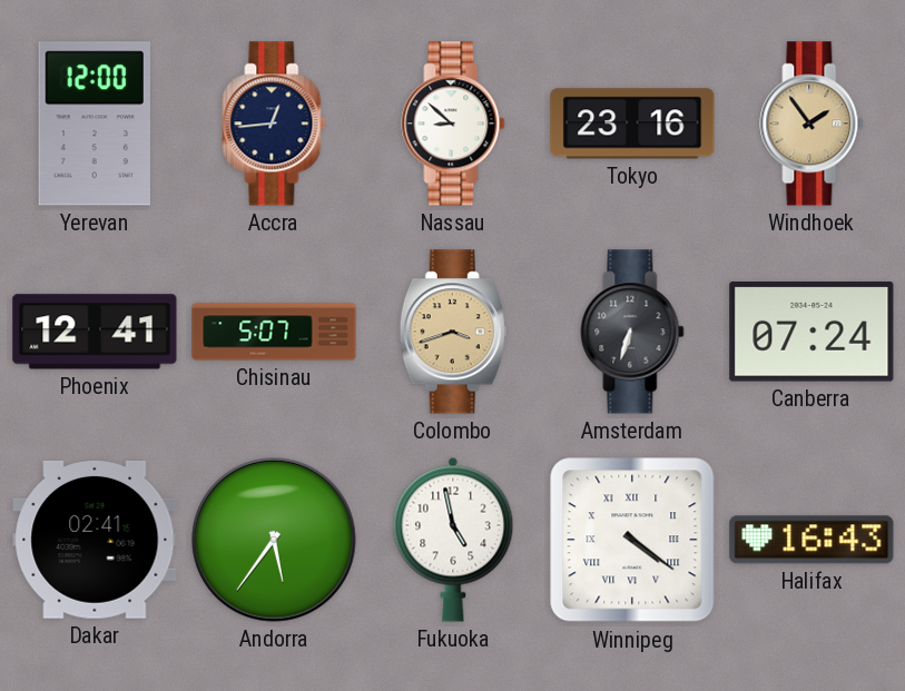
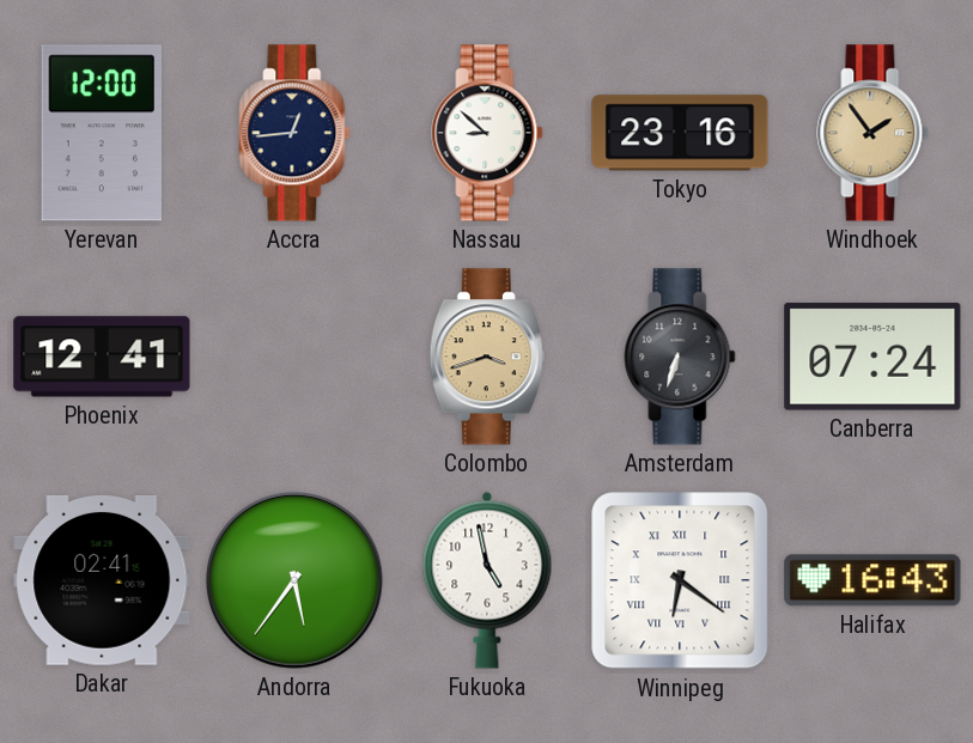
Chisinau: 5:07 -> none
Winnipeg: 4:21 -> 6:21
